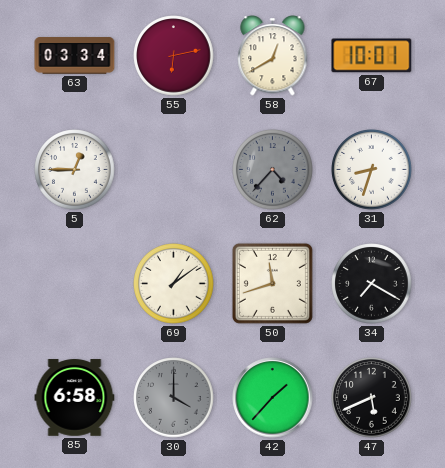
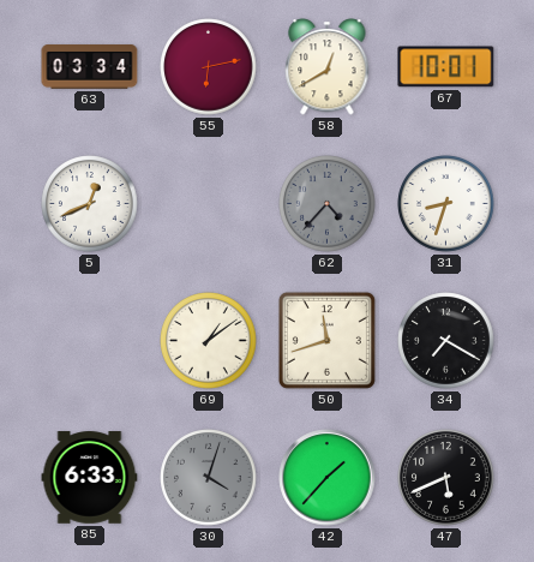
5: 12:45 -> 12:41
85: 6:58 -> 6:33
30: 4:00 -> 4:03
